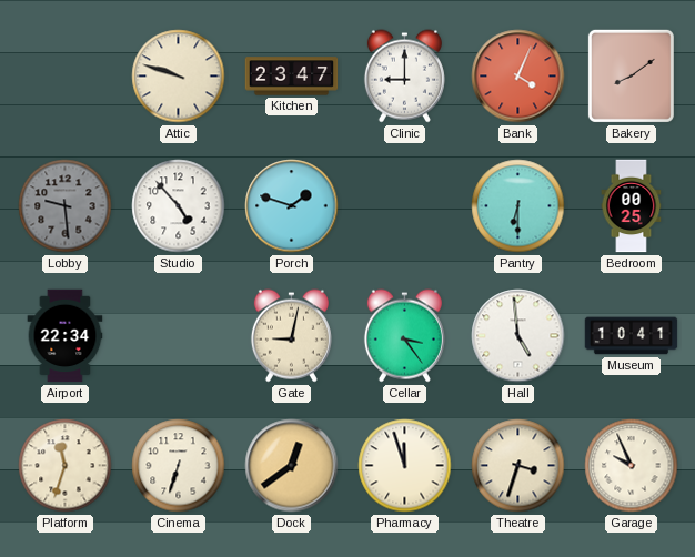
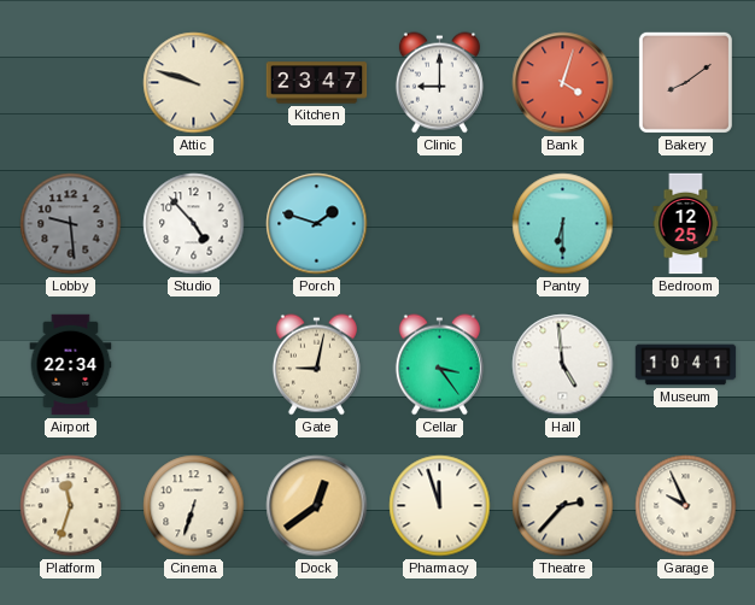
Bank: 4:04 -> 4:03
Bedroom: 00:25 -> 12:25
Theatre: 3:33 -> 2:37
